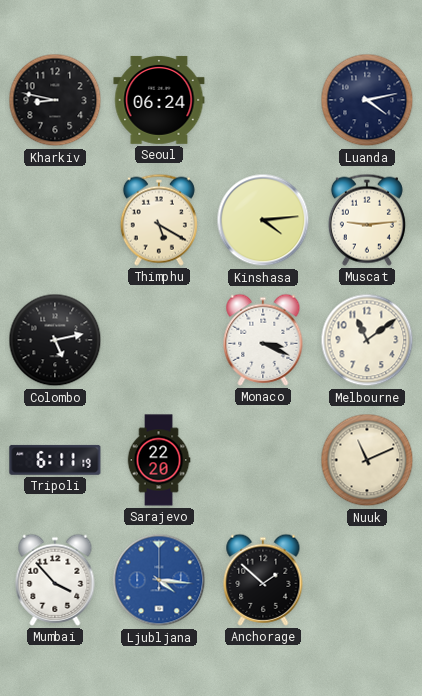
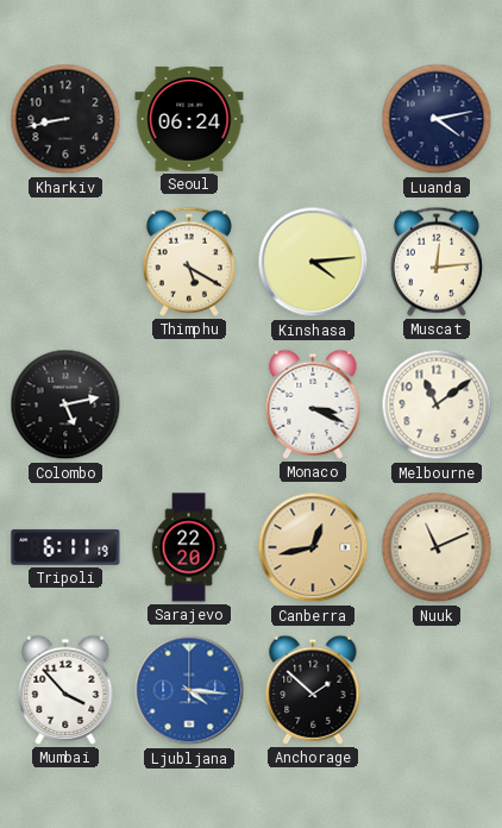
Kharkiv: 8:47 -> 8:43
Muscat: 9:14 -> 12:14
Canberra: none -> 12:43
